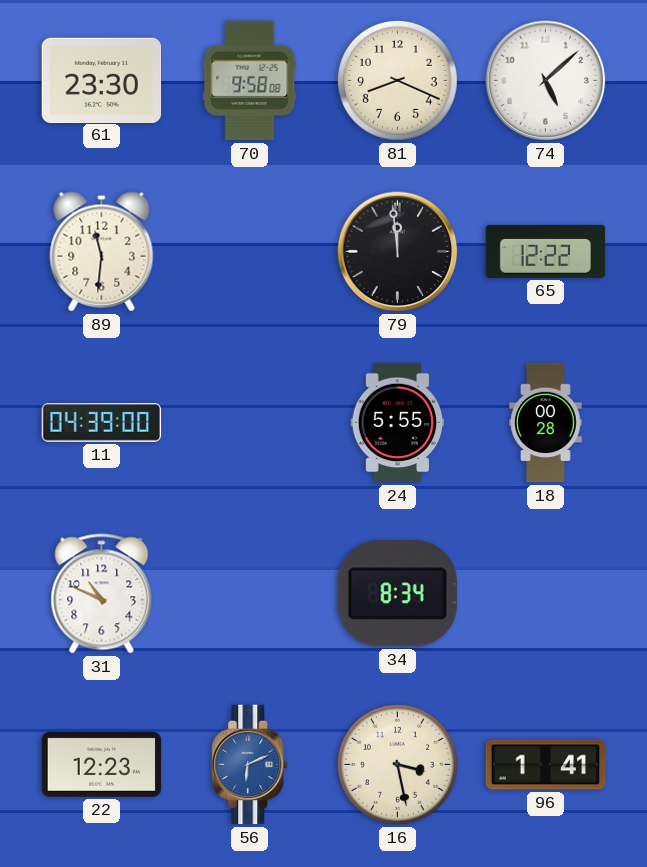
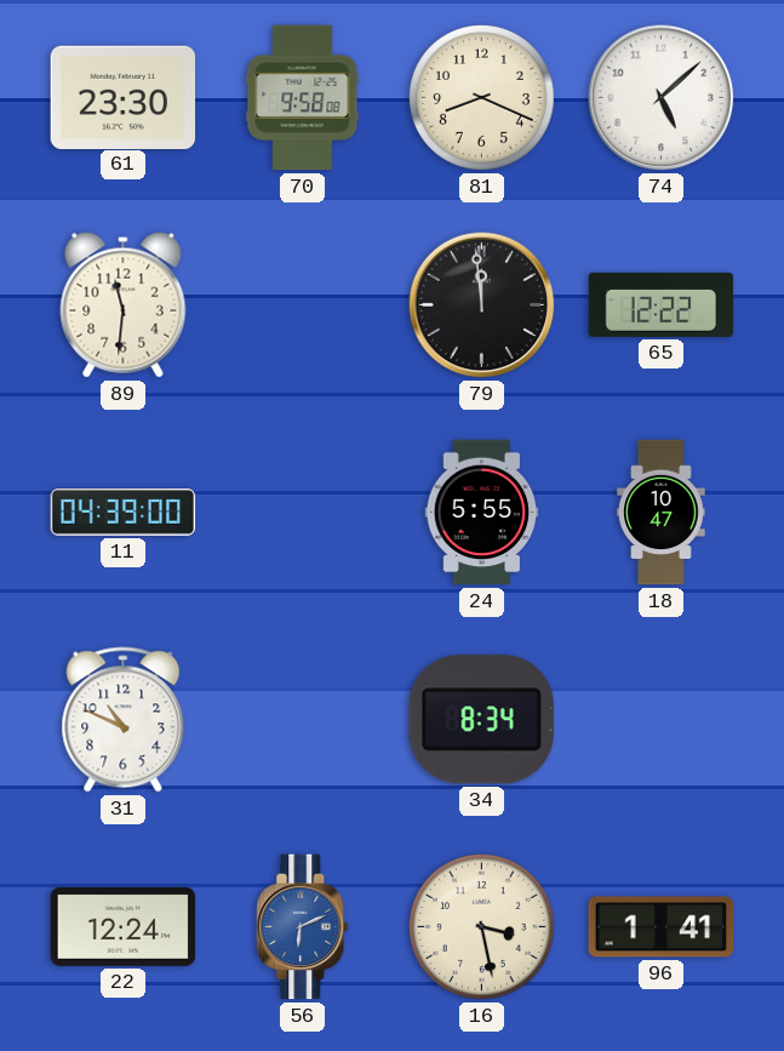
18: 00:28 -> 10:47
22: 12:23 -> 12:24
